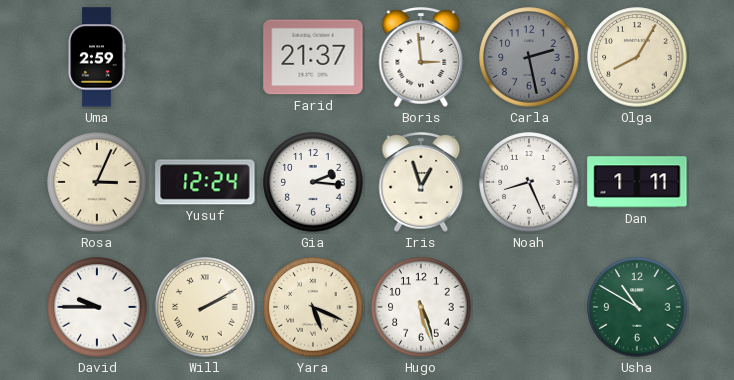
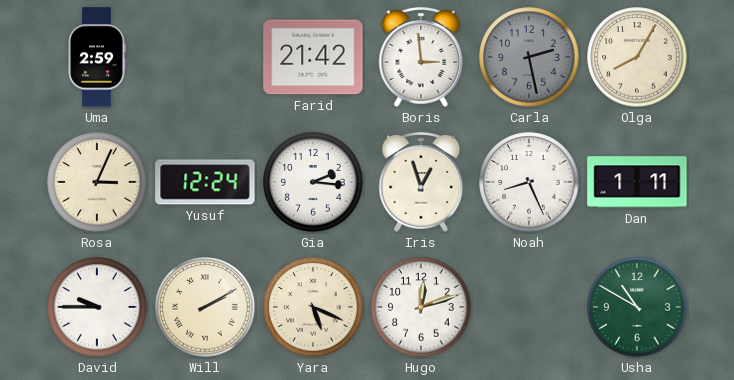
Farid: 21:37 -> 21:42
Hugo: 5:27 -> 12:12
